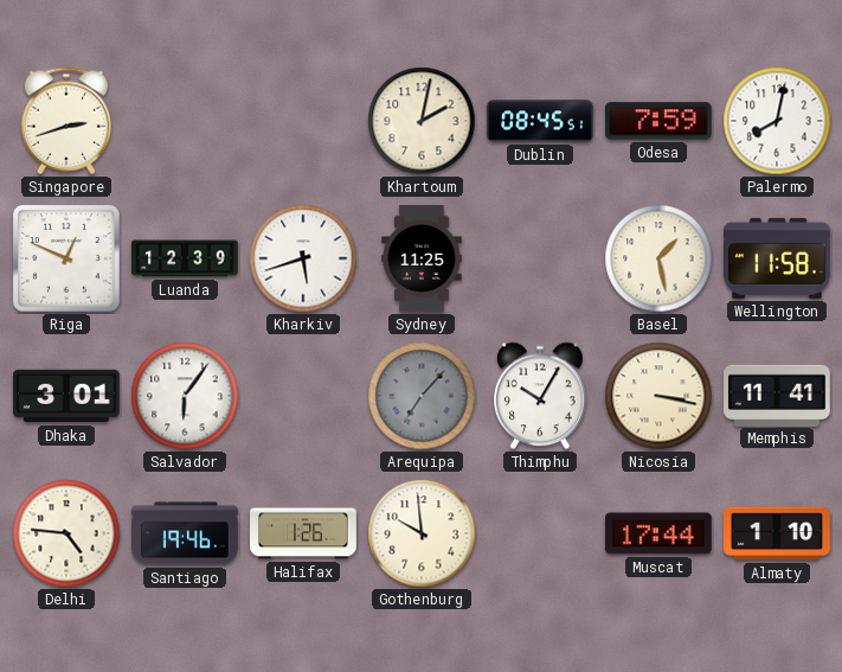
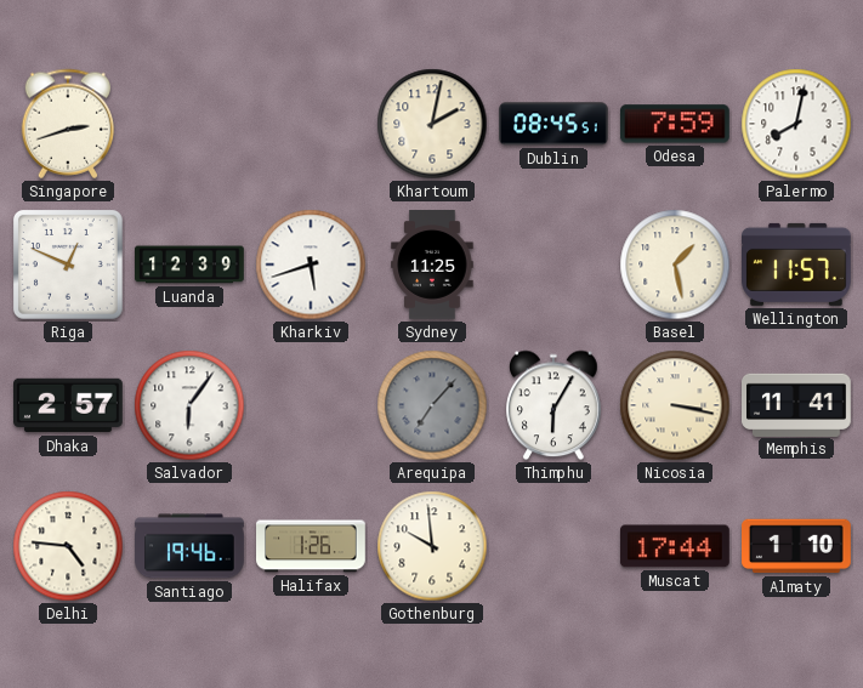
Wellington: 11:58 -> 11:57
Dhaka: 3:01 -> 2:57
Thimphu: 10:05 -> 6:05
